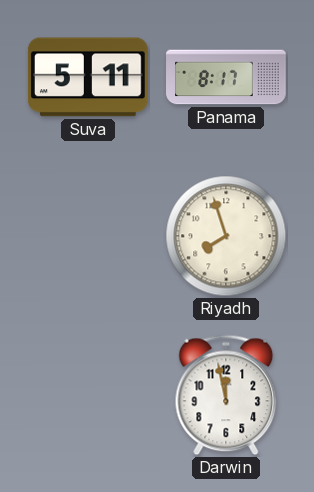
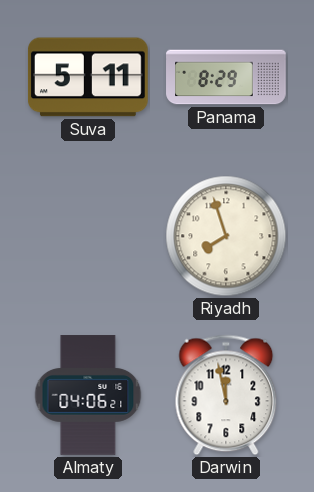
Panama: 8:17 -> 8:29
Almaty: none -> 04:06
